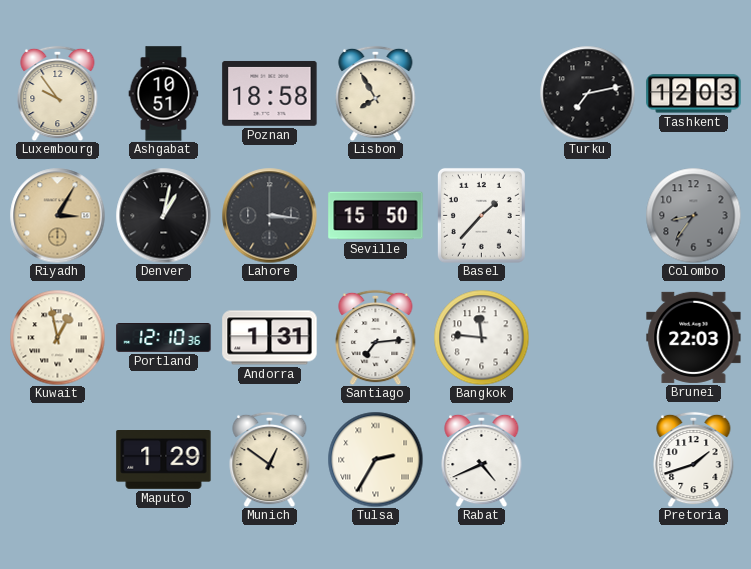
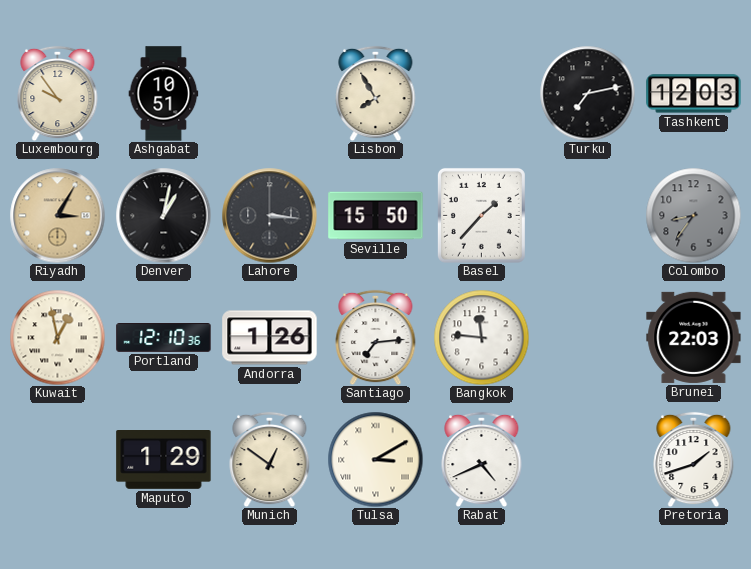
Poznan: 18:58 -> none
Andorra: 1:31 -> 1:26
Tulsa: 2:35 -> 3:10
